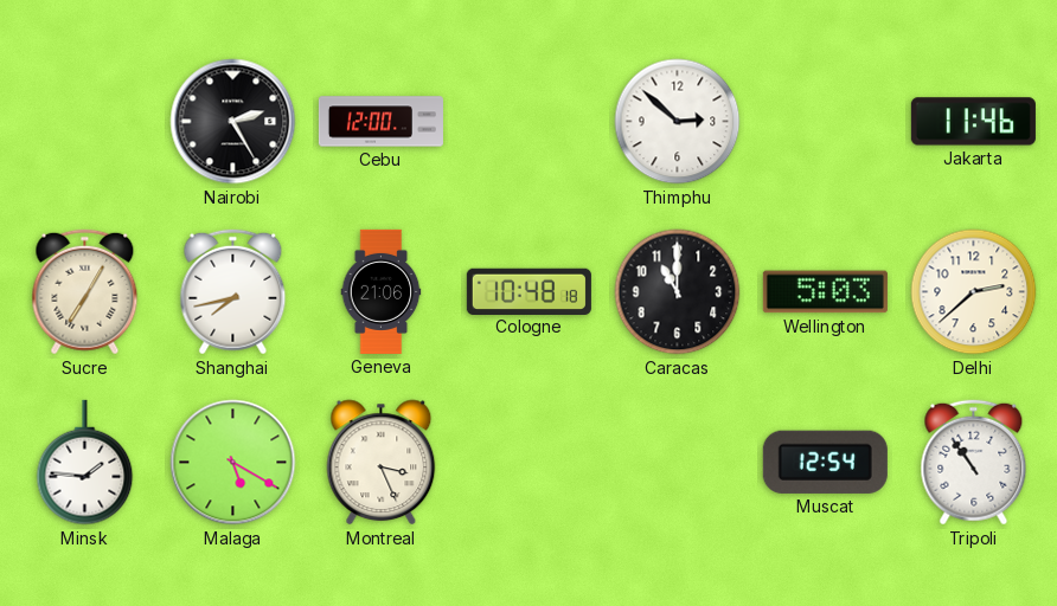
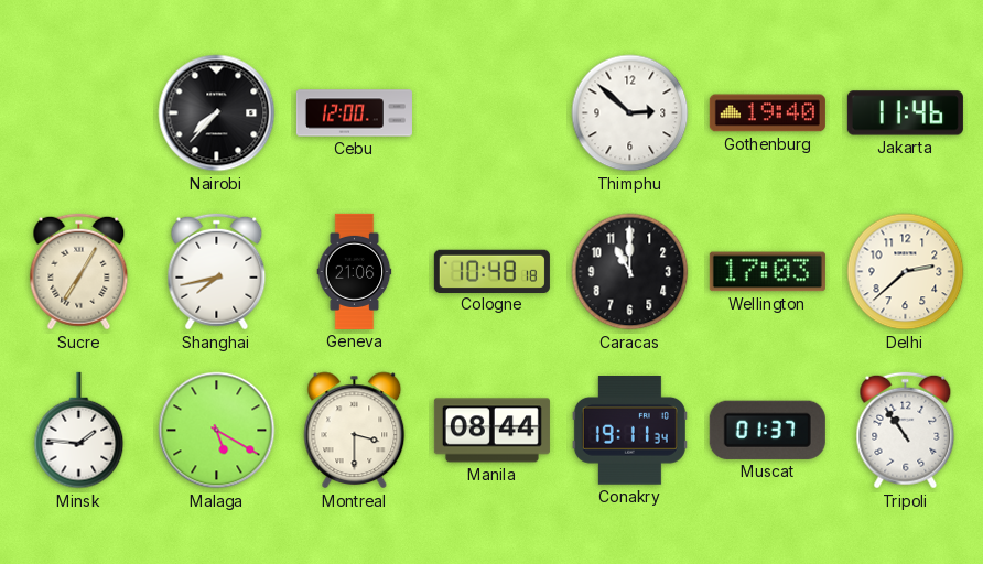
Nairobi: 2:25 -> 7:37
Gothenburg: none -> 19:40
Wellington: 5:03 -> 17:03
Montreal: 3:26 -> 3:30
Manila: none -> 08:44
Conakry: none -> 19:11
Muscat: 12:54 -> 01:37
